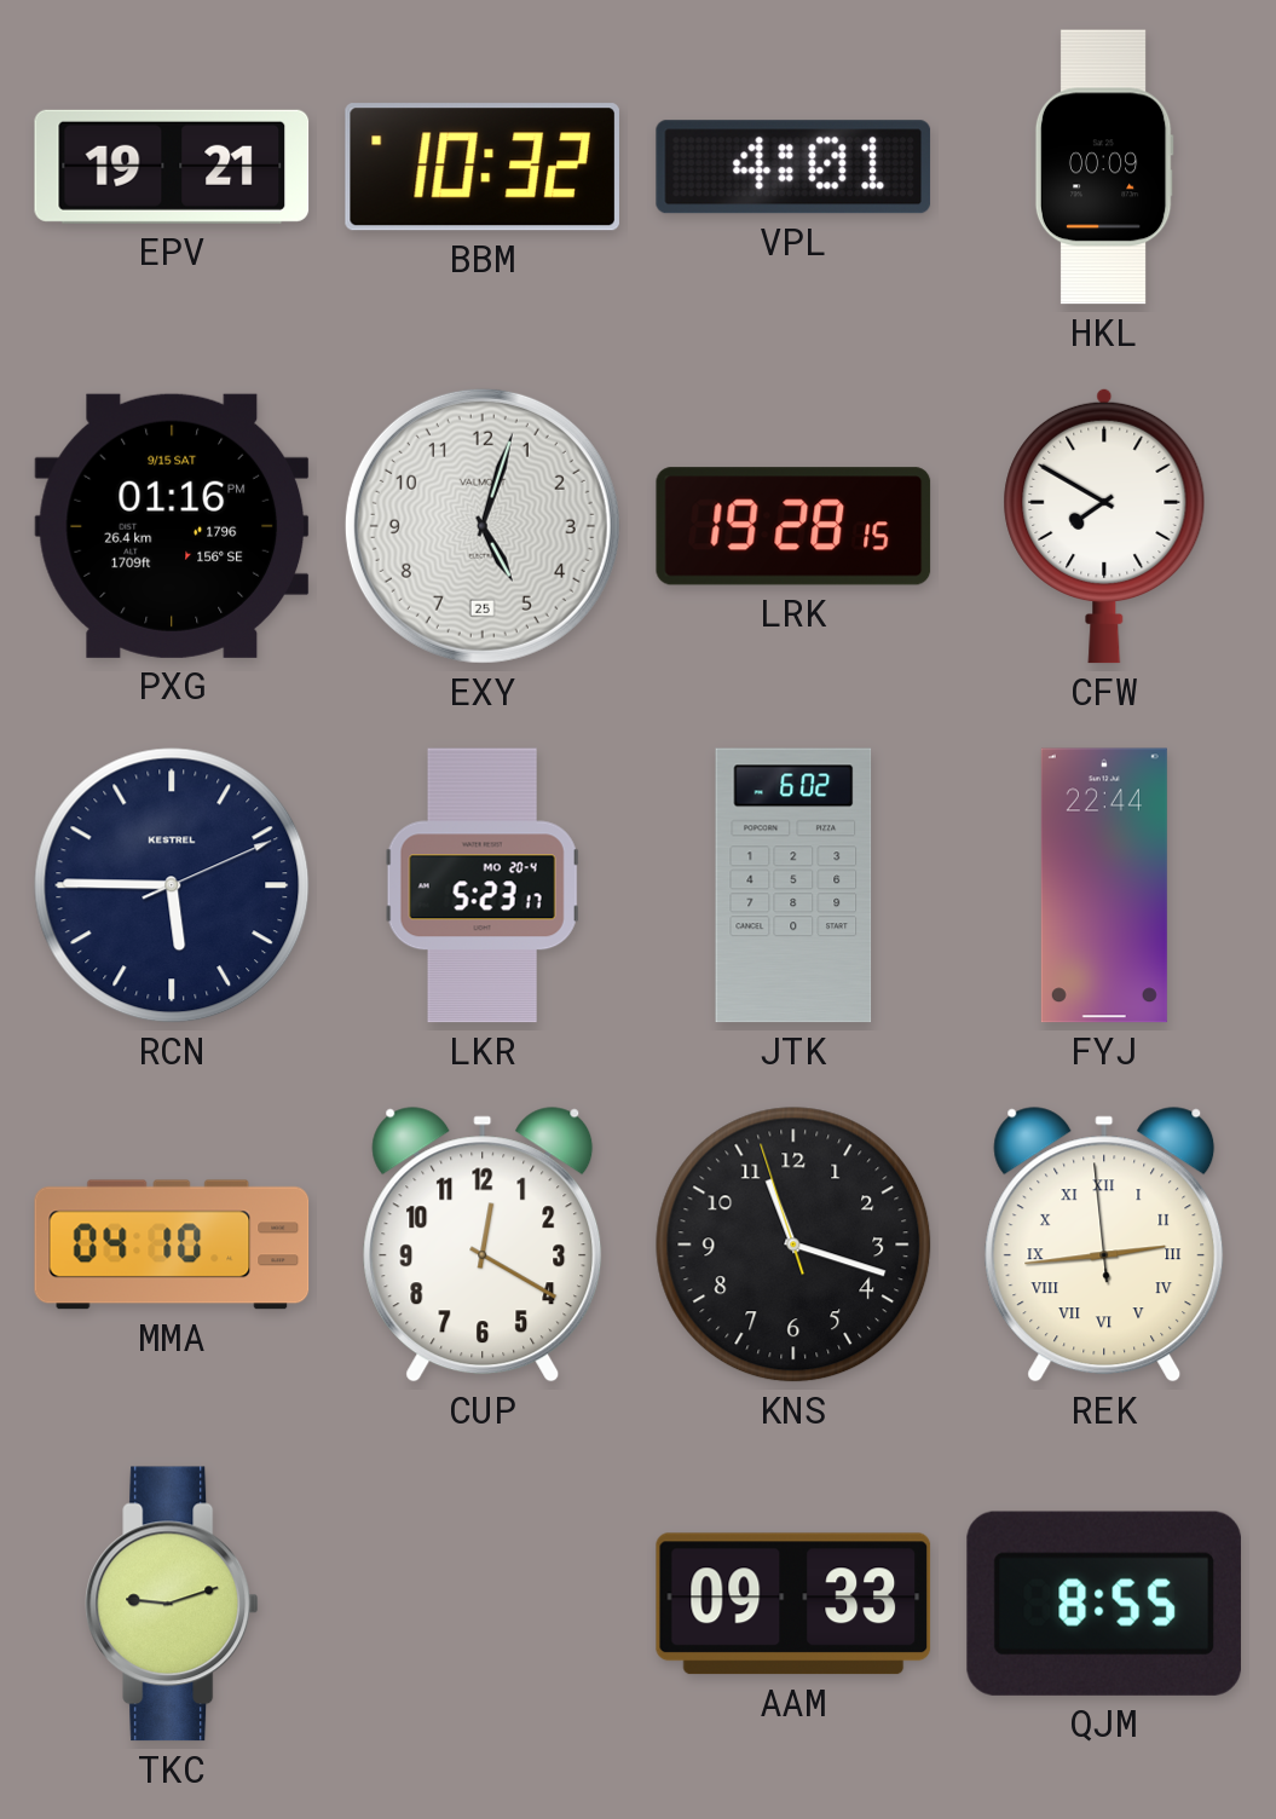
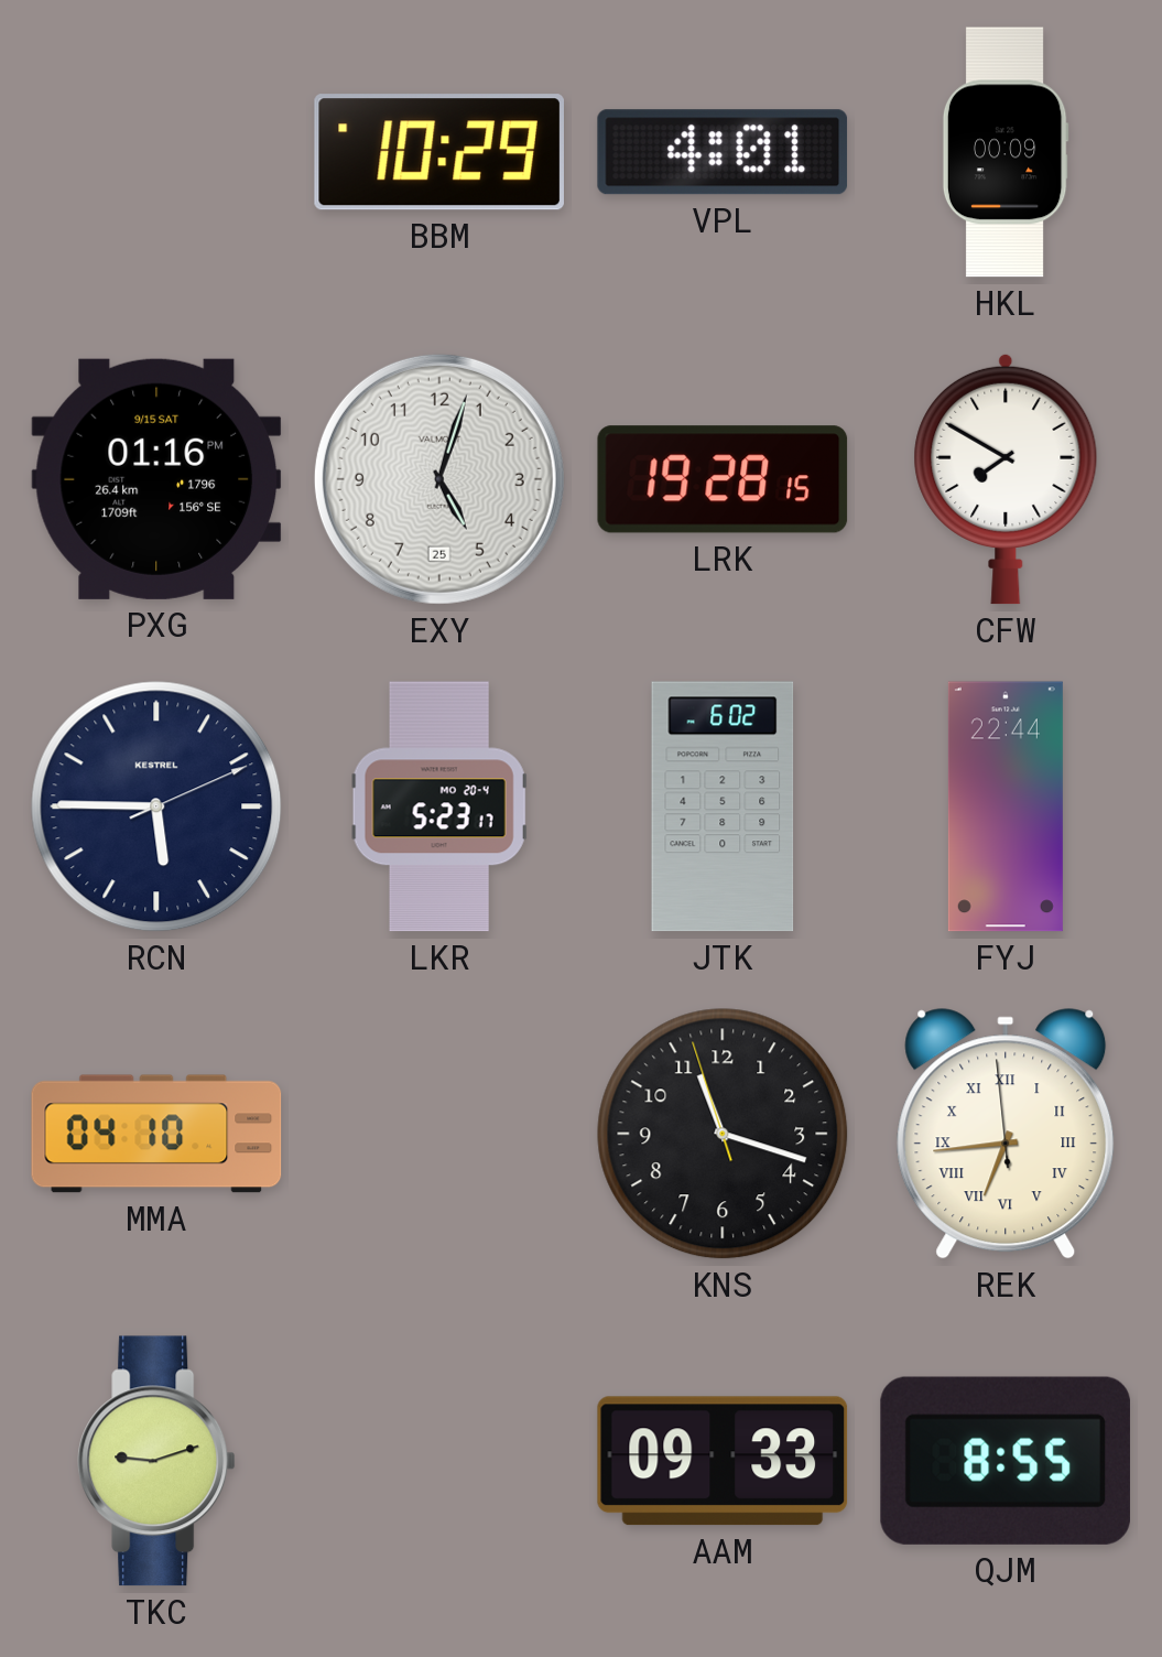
EPV: 19:21 -> none
BBM: 10:32 -> 10:29
CUP: 12:20 -> none
REK: 2:43 -> 6:43
